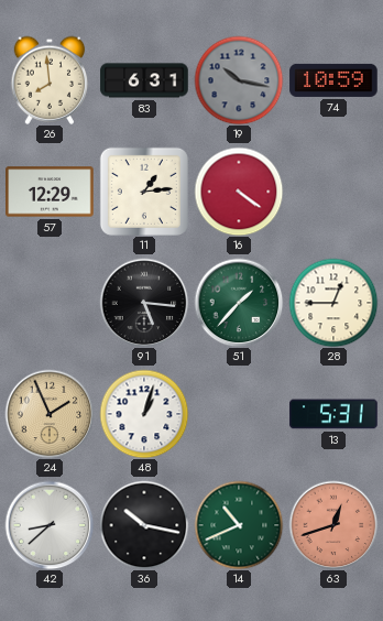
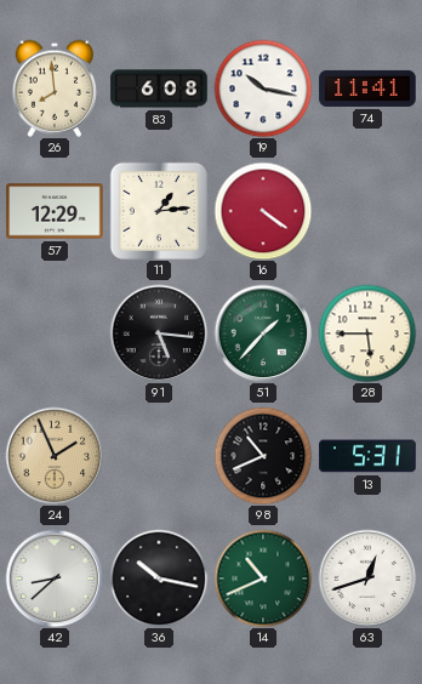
83: 6:31 -> 6:08
19 dial: grey -> white
74: 10:59 -> 11:41
28: 12:45 -> 5:45
48: 1:03 -> none
98: none -> 10:41
63 dial: salmon -> white
